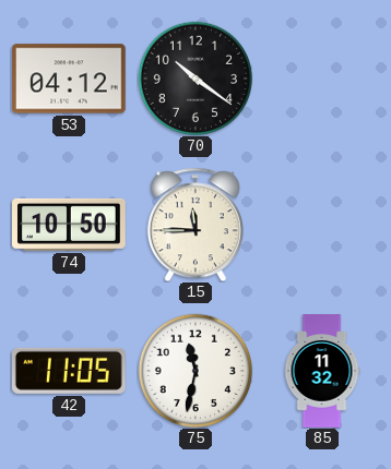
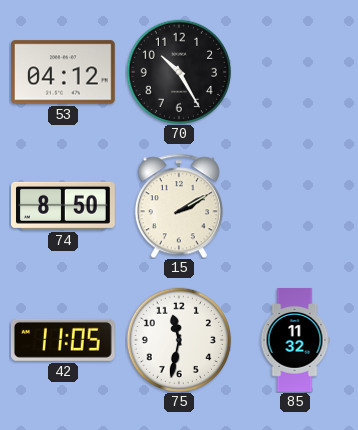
70: 10:21 -> 10:25
74: 10:50 -> 8:50
15: 11:45 -> 2:10
